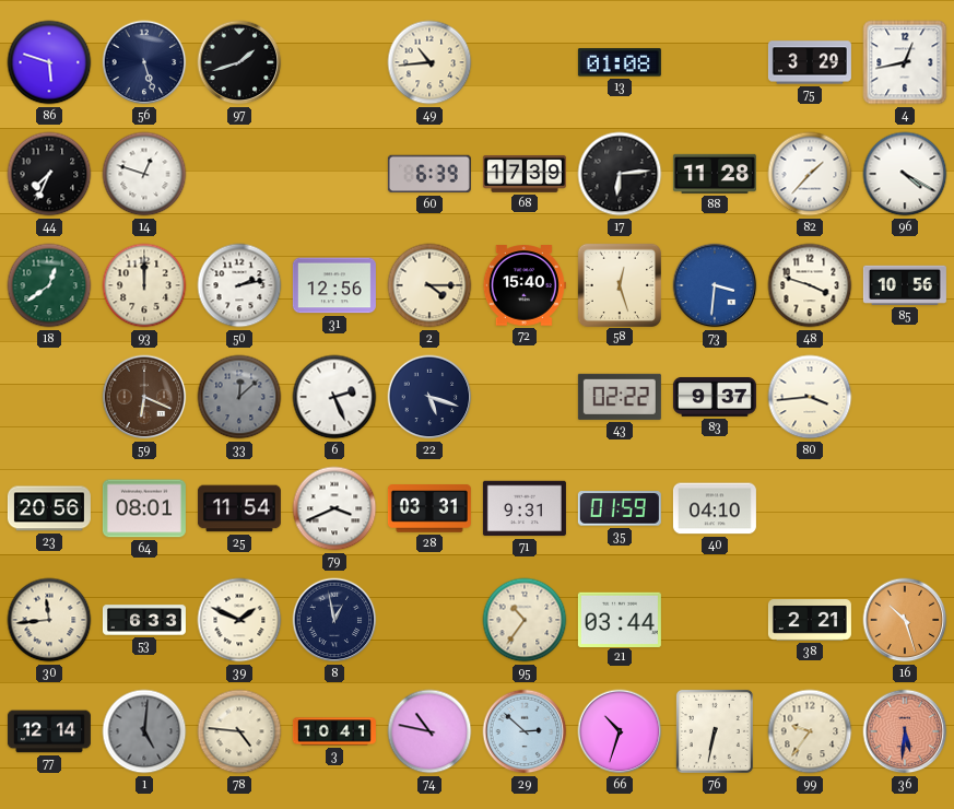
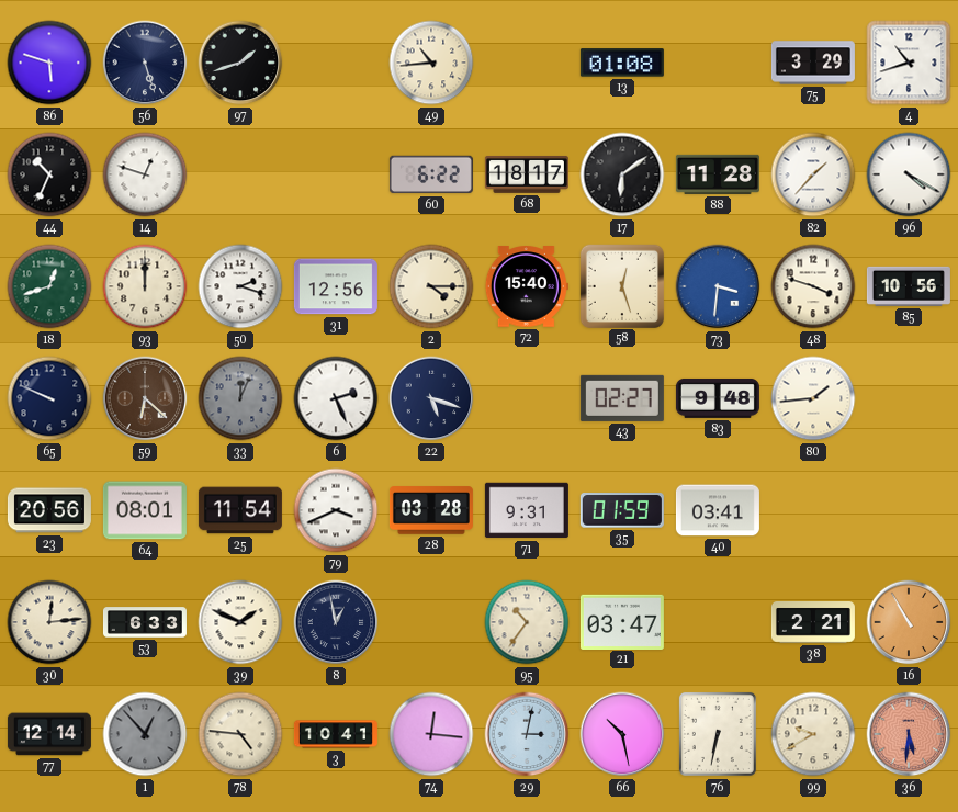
4: 12:43 -> 10:42
44: 7:34 -> 10:34
60: 6:39 -> 6:22
68: 17:39 -> 18:17
17: 6:14 -> 6:09
18: 12:39 -> 12:42
50: 2:13 -> 2:18
65: none -> 9:49
59: 6:19 -> 6:22
33: 12:08 -> 12:04
43: 02:22 -> 02:27
83: 9:37 -> 9:48
80: 3:44 -> 1:44
28: 03:31 -> 03:28
40: 04:10 -> 03:41
30: 11:44 -> 12:14
21: 03:44 -> 03:47
16: 10:27 -> 10:55
1: 5:01 -> 12:53
74: 10:47 -> 12:16
29: 2:52 -> 3:02
66: 10:33 -> 10:28
99: 9:36 -> 9:40
